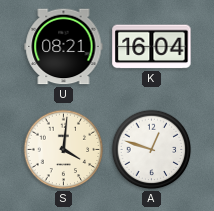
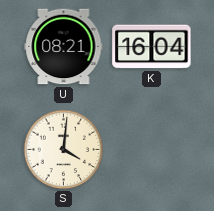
A: 12:48 -> none
